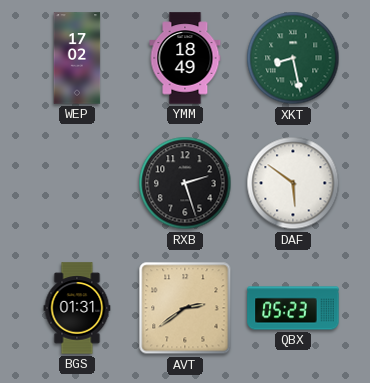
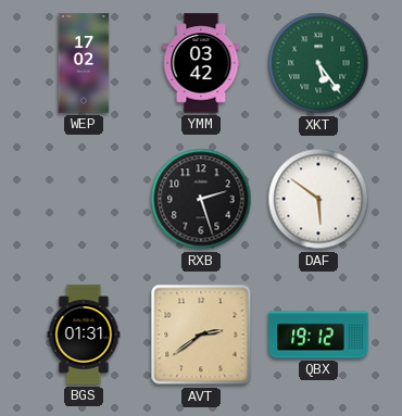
YMM: 18:49 -> 03:42
XKT: 8:28 -> 5:24
QBX: 05:23 -> 19:12
